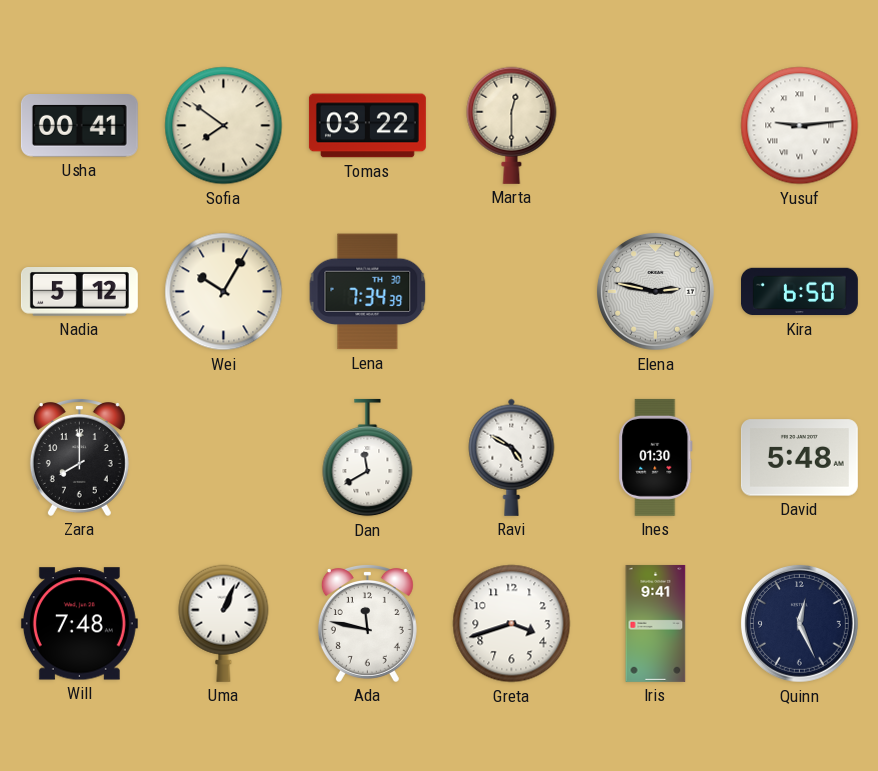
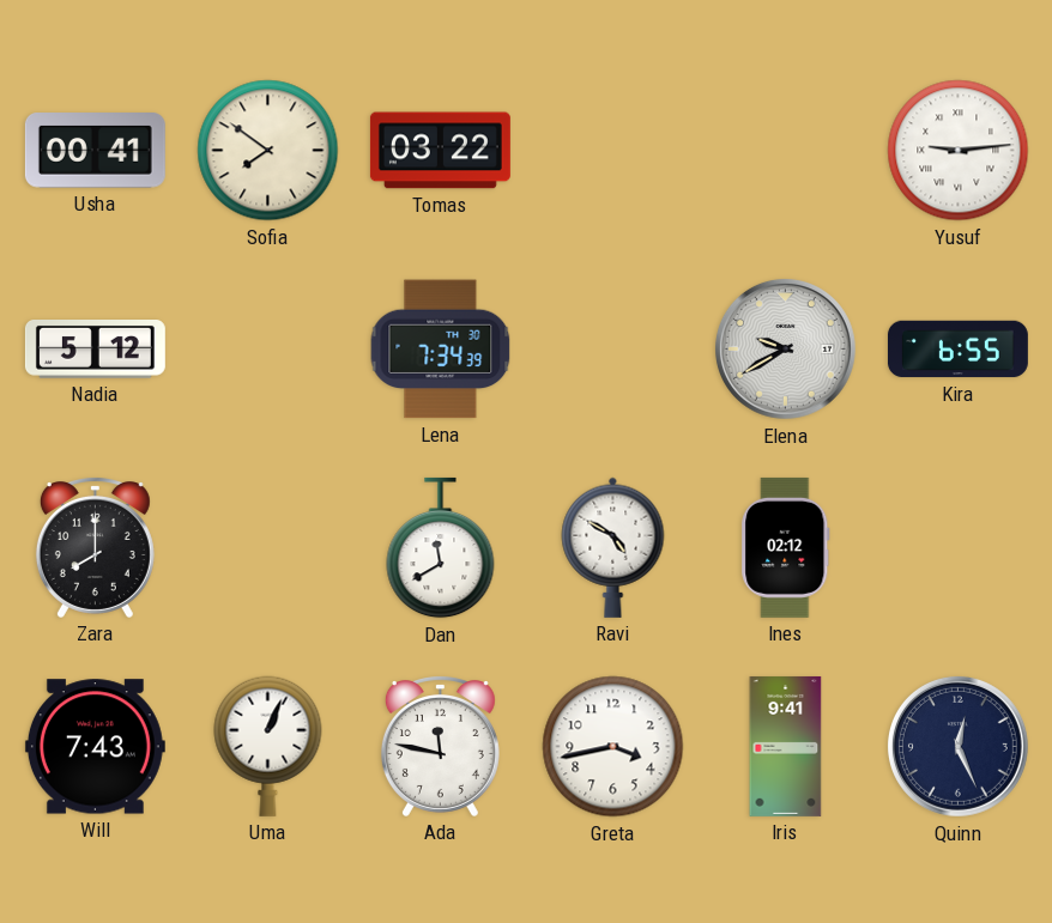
Marta: 12:30 -> none
Wei: 10:05 -> none
Elena: 2:47 -> 9:40
Kira: 6:50 -> 6:55
Ines: 01:30 -> 02:12
David: 5:48 -> none
Will: 7:48 -> 7:43
Greta: 3:42 -> 3:43
